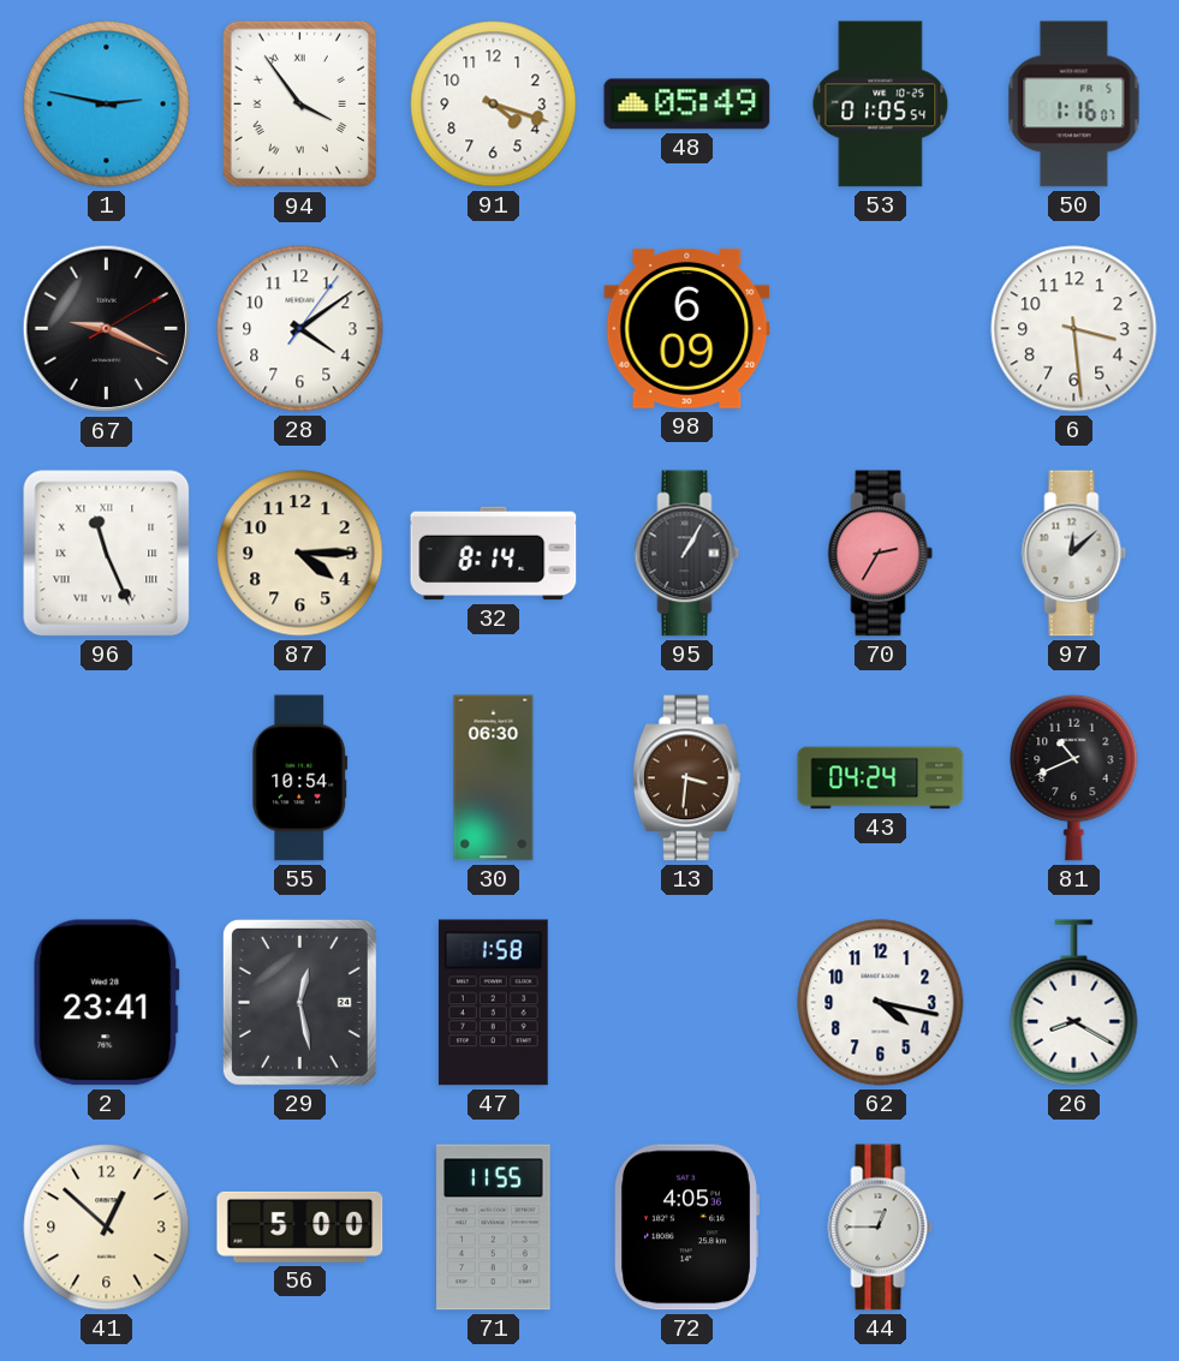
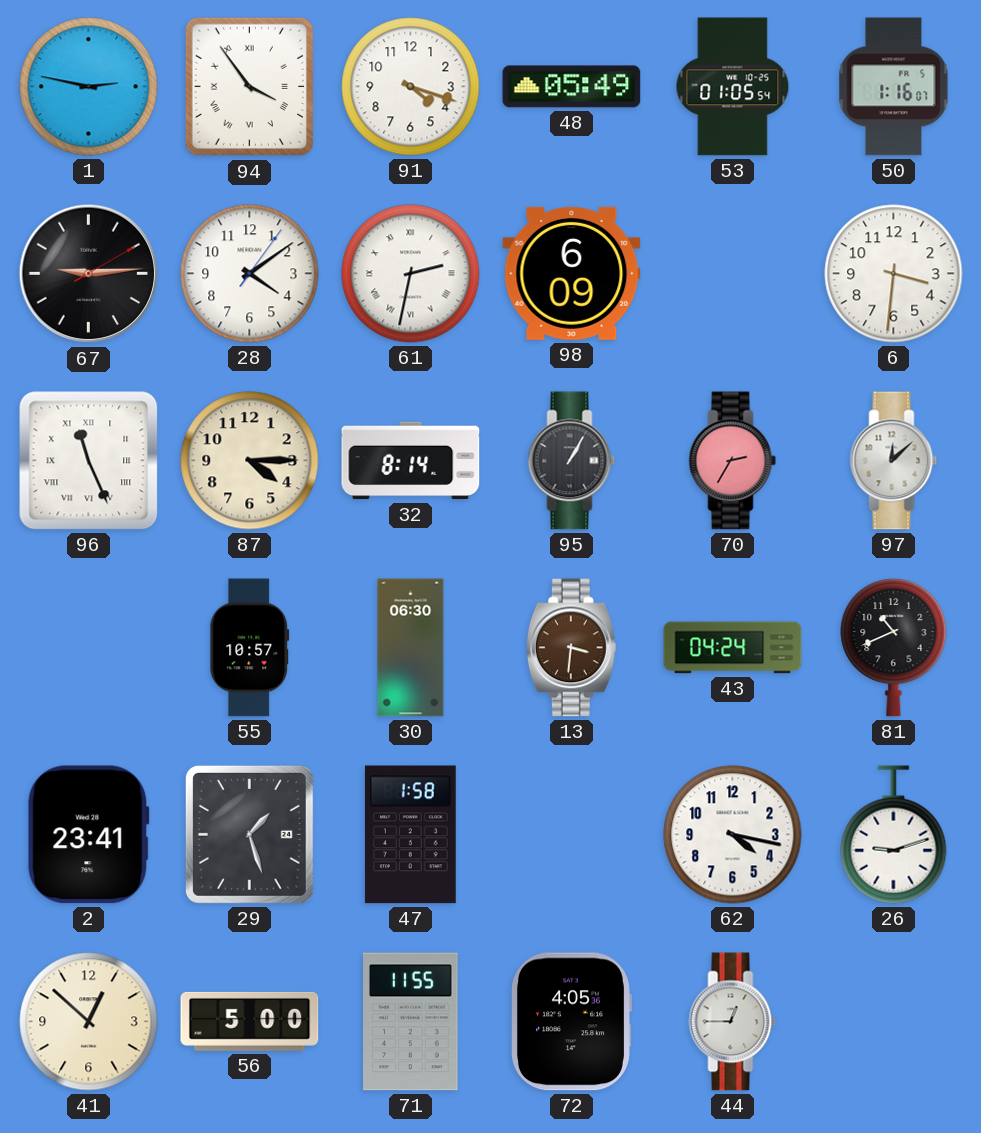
67: 9:19 -> 9:14
61: none -> 2:32
6: 3:29 -> 3:31
55: 10:54 -> 10:57
29: 12:28 -> 1:27
26: 8:20 -> 9:12
